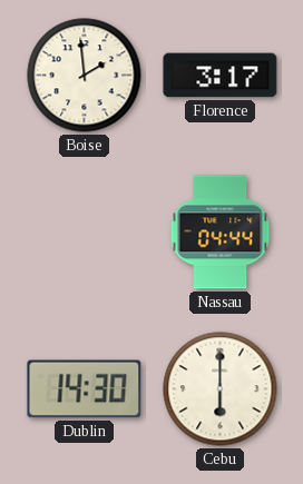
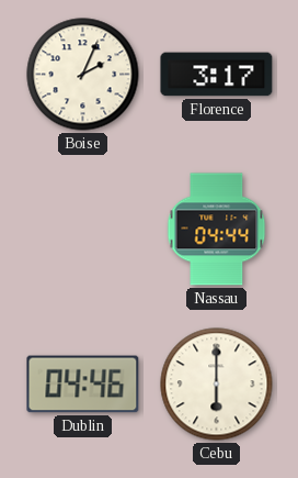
Boise: 1:59 -> 2:04
Dublin: 14:30 -> 04:46
